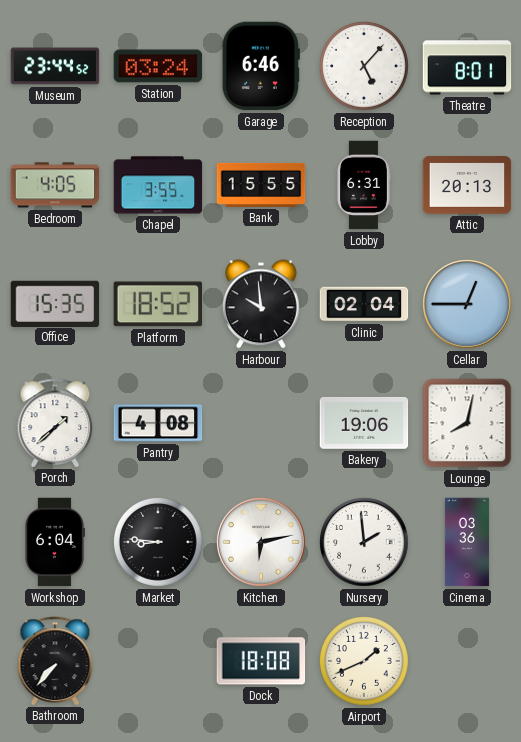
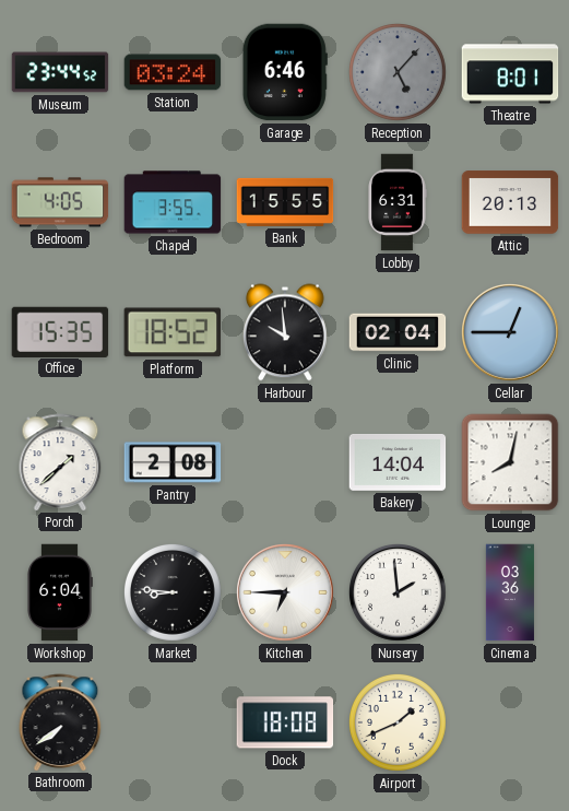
Reception dial: white -> grey
Pantry: 4:08 -> 2:08
Bakery: 19:06 -> 14:04
Kitchen: 6:13 -> 6:45
Bathroom: 7:37 -> 7:39
